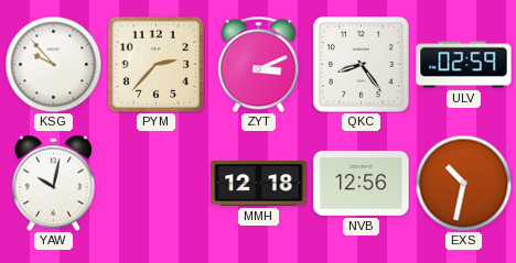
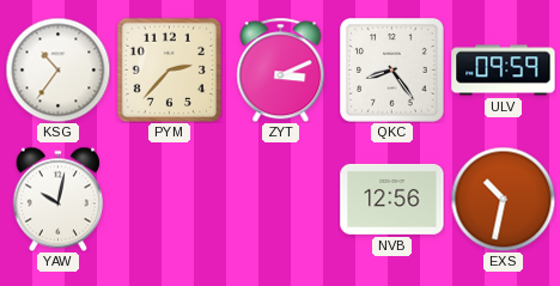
KSG: 9:53 -> 10:36
ULV: 02:59 -> 09:59
MMH: 12:18 -> none
